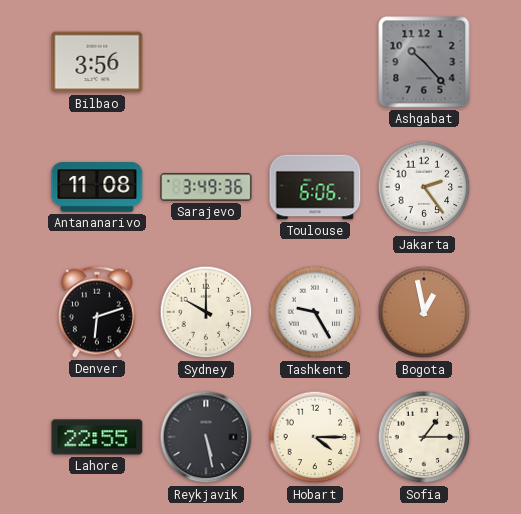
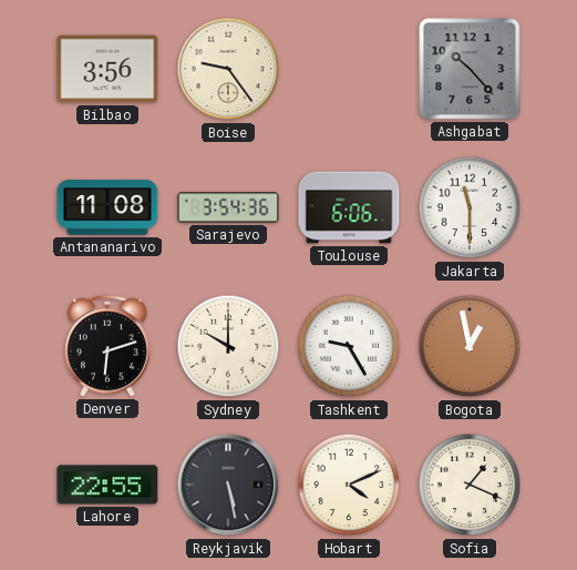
Boise: none -> 9:24
Sarajevo: 3:49 -> 3:54
Jakarta: 2:24 -> 11:30
Hobart: 4:15 -> 4:11
Sofia: 1:15 -> 1:19
